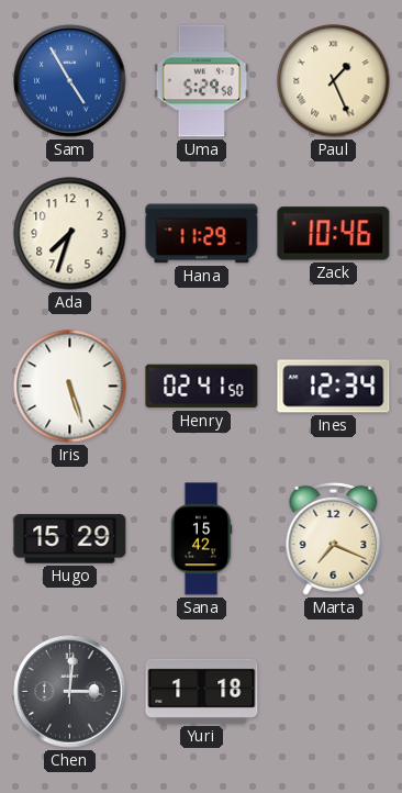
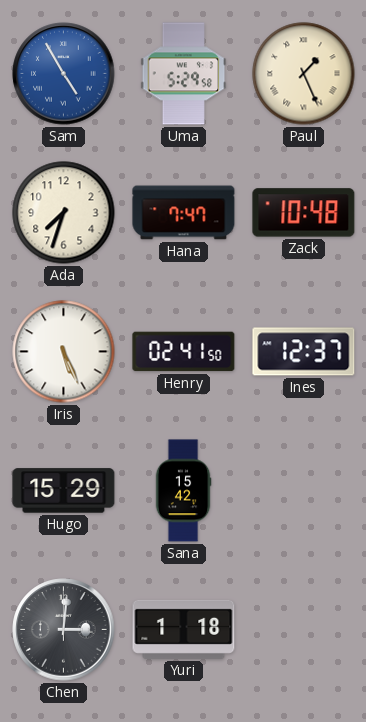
Hana: 11:29 -> 7:47
Zack: 10:46 -> 10:48
Iris: 5:27 -> 5:26
Ines: 12:34 -> 12:37
Marta: 7:19 -> none
